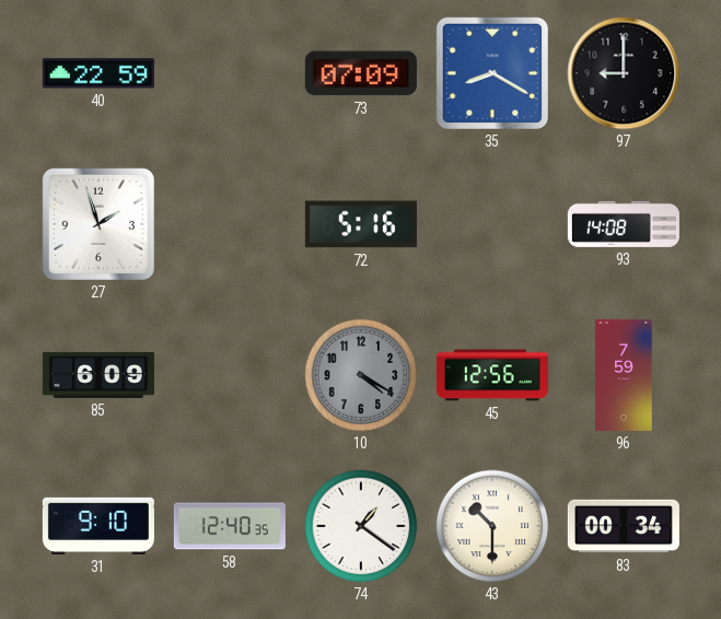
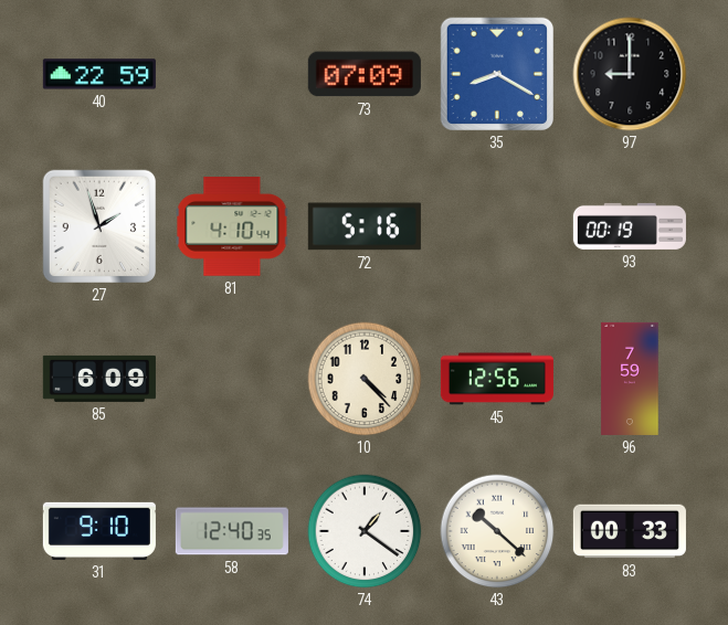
81: none -> 4:10
93: 14:08 -> 00:19
10: 4:20 -> 4:23
10 dial: grey -> cream
43: 10:30 -> 10:22
83: 00:34 -> 00:33
